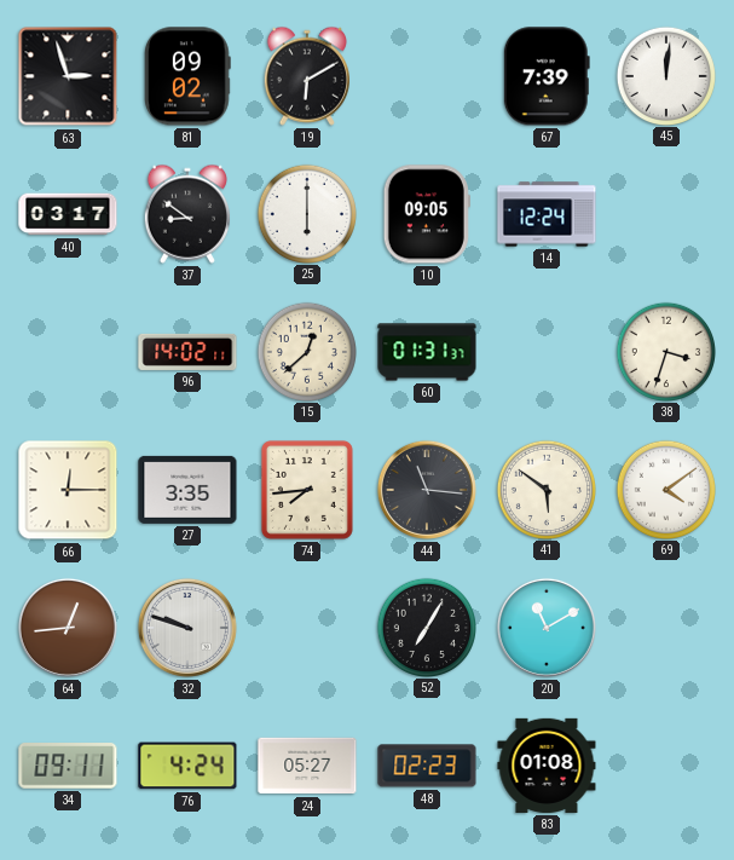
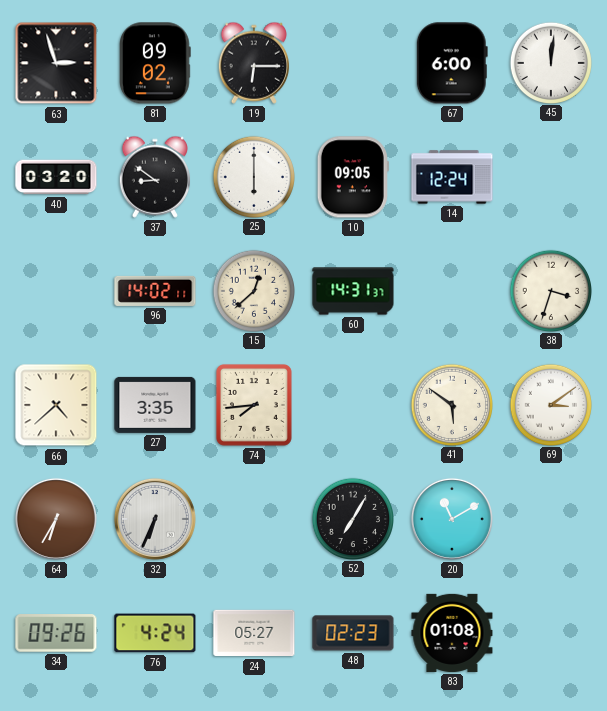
19: 6:10 -> 6:15
67: 7:39 -> 6:00
40: 03:17 -> 03:20
60: 01:31 -> 14:31
66: 12:15 -> 4:38
44: 11:16 -> none
69: 4:09 -> 3:09
64: 12:44 -> 6:35
32: 9:48 -> 6:34
34: 09:11 -> 09:26
